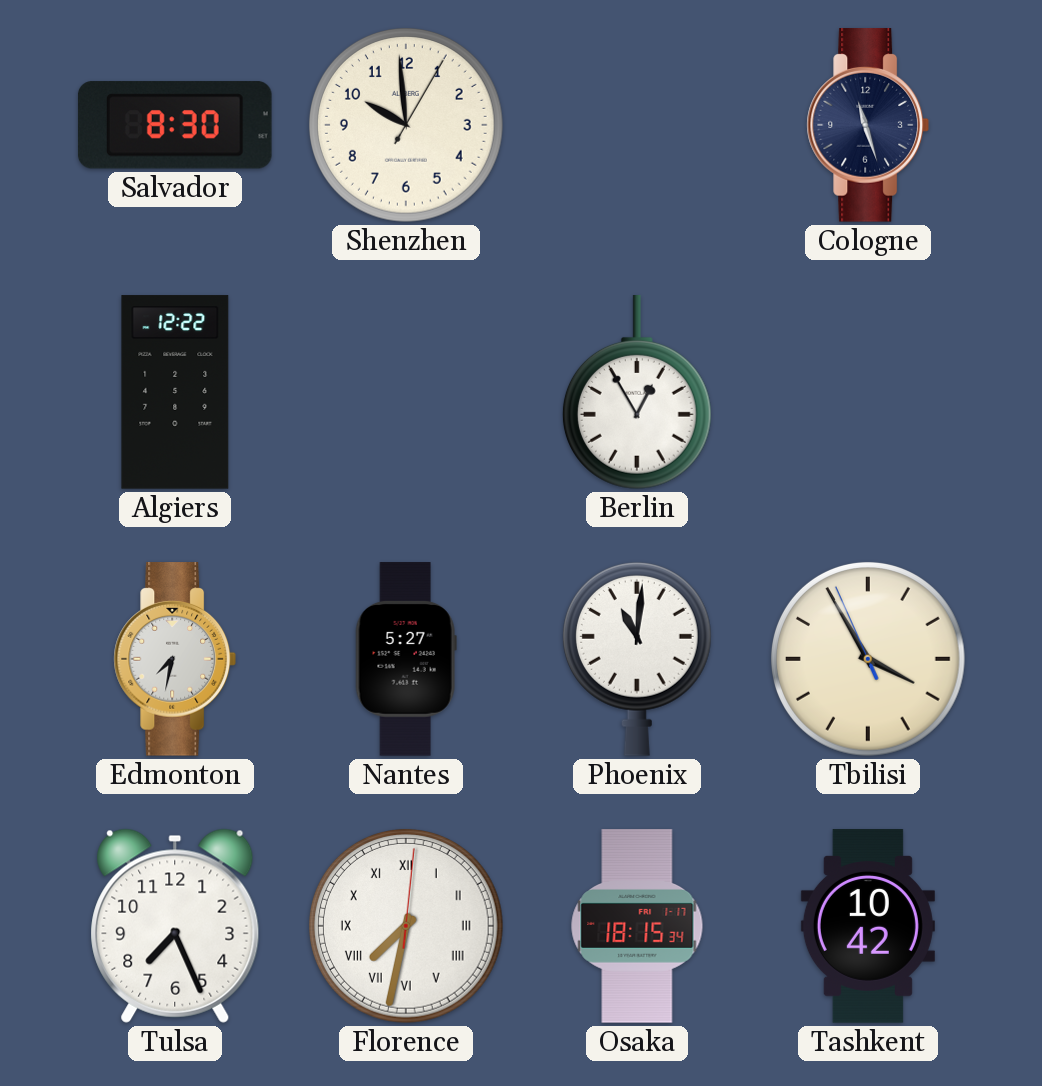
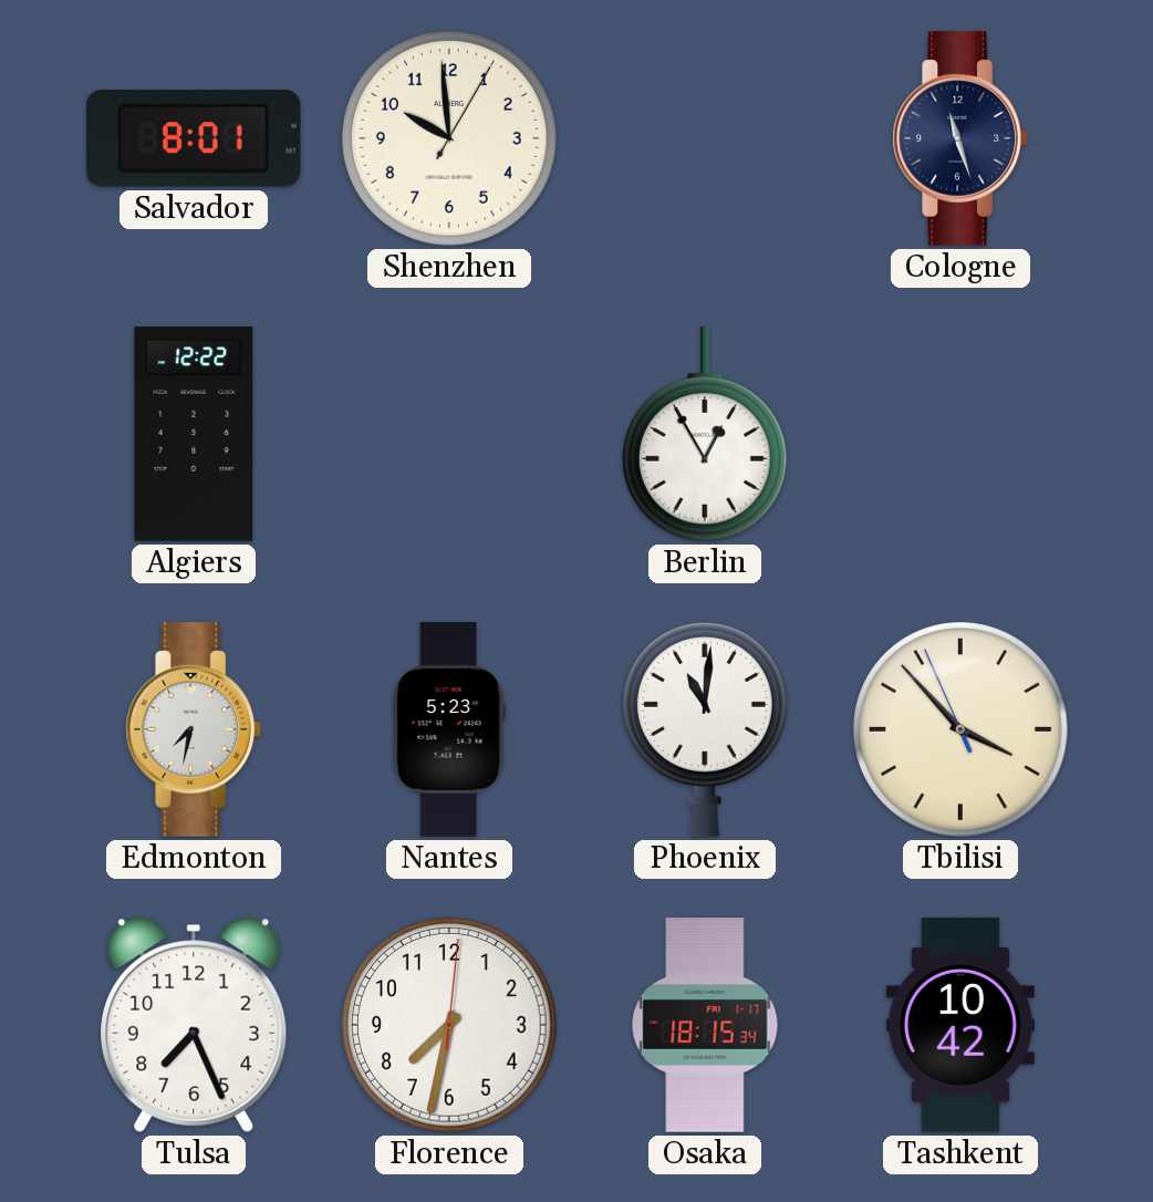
Salvador: 8:30 -> 8:01
Nantes: 5:27 -> 5:23
Tbilisi: 3:54 -> 3:52
Florence numerals: Roman -> Arabic
